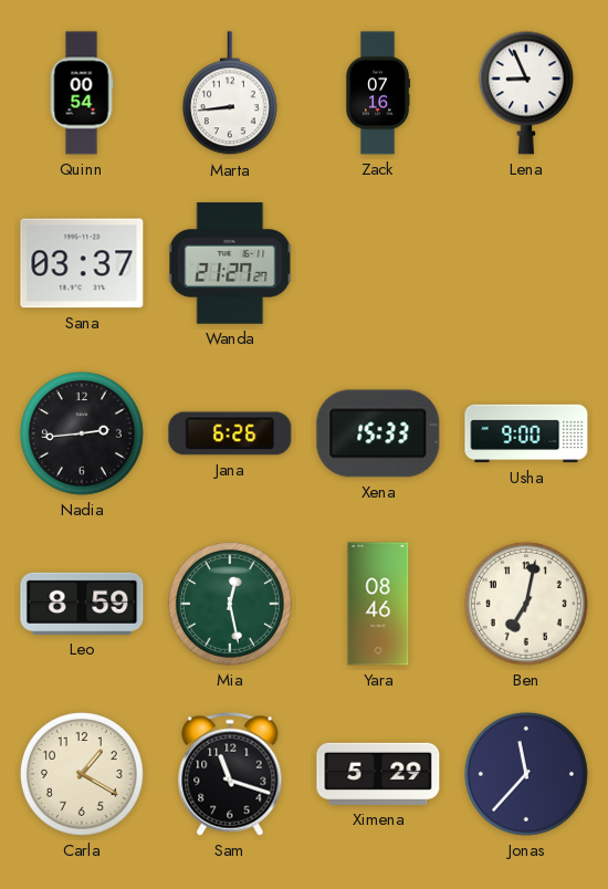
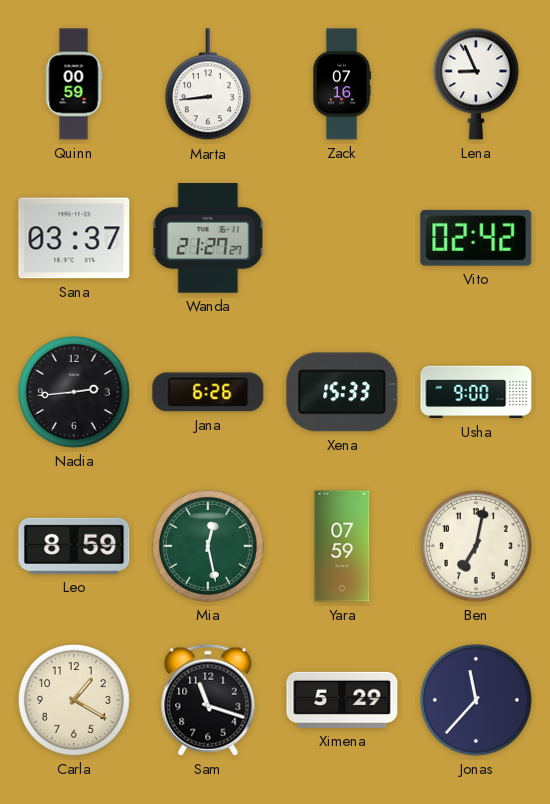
Quinn: 00:54 -> 00:59
Vito: none -> 02:42
Yara: 08:46 -> 07:59
